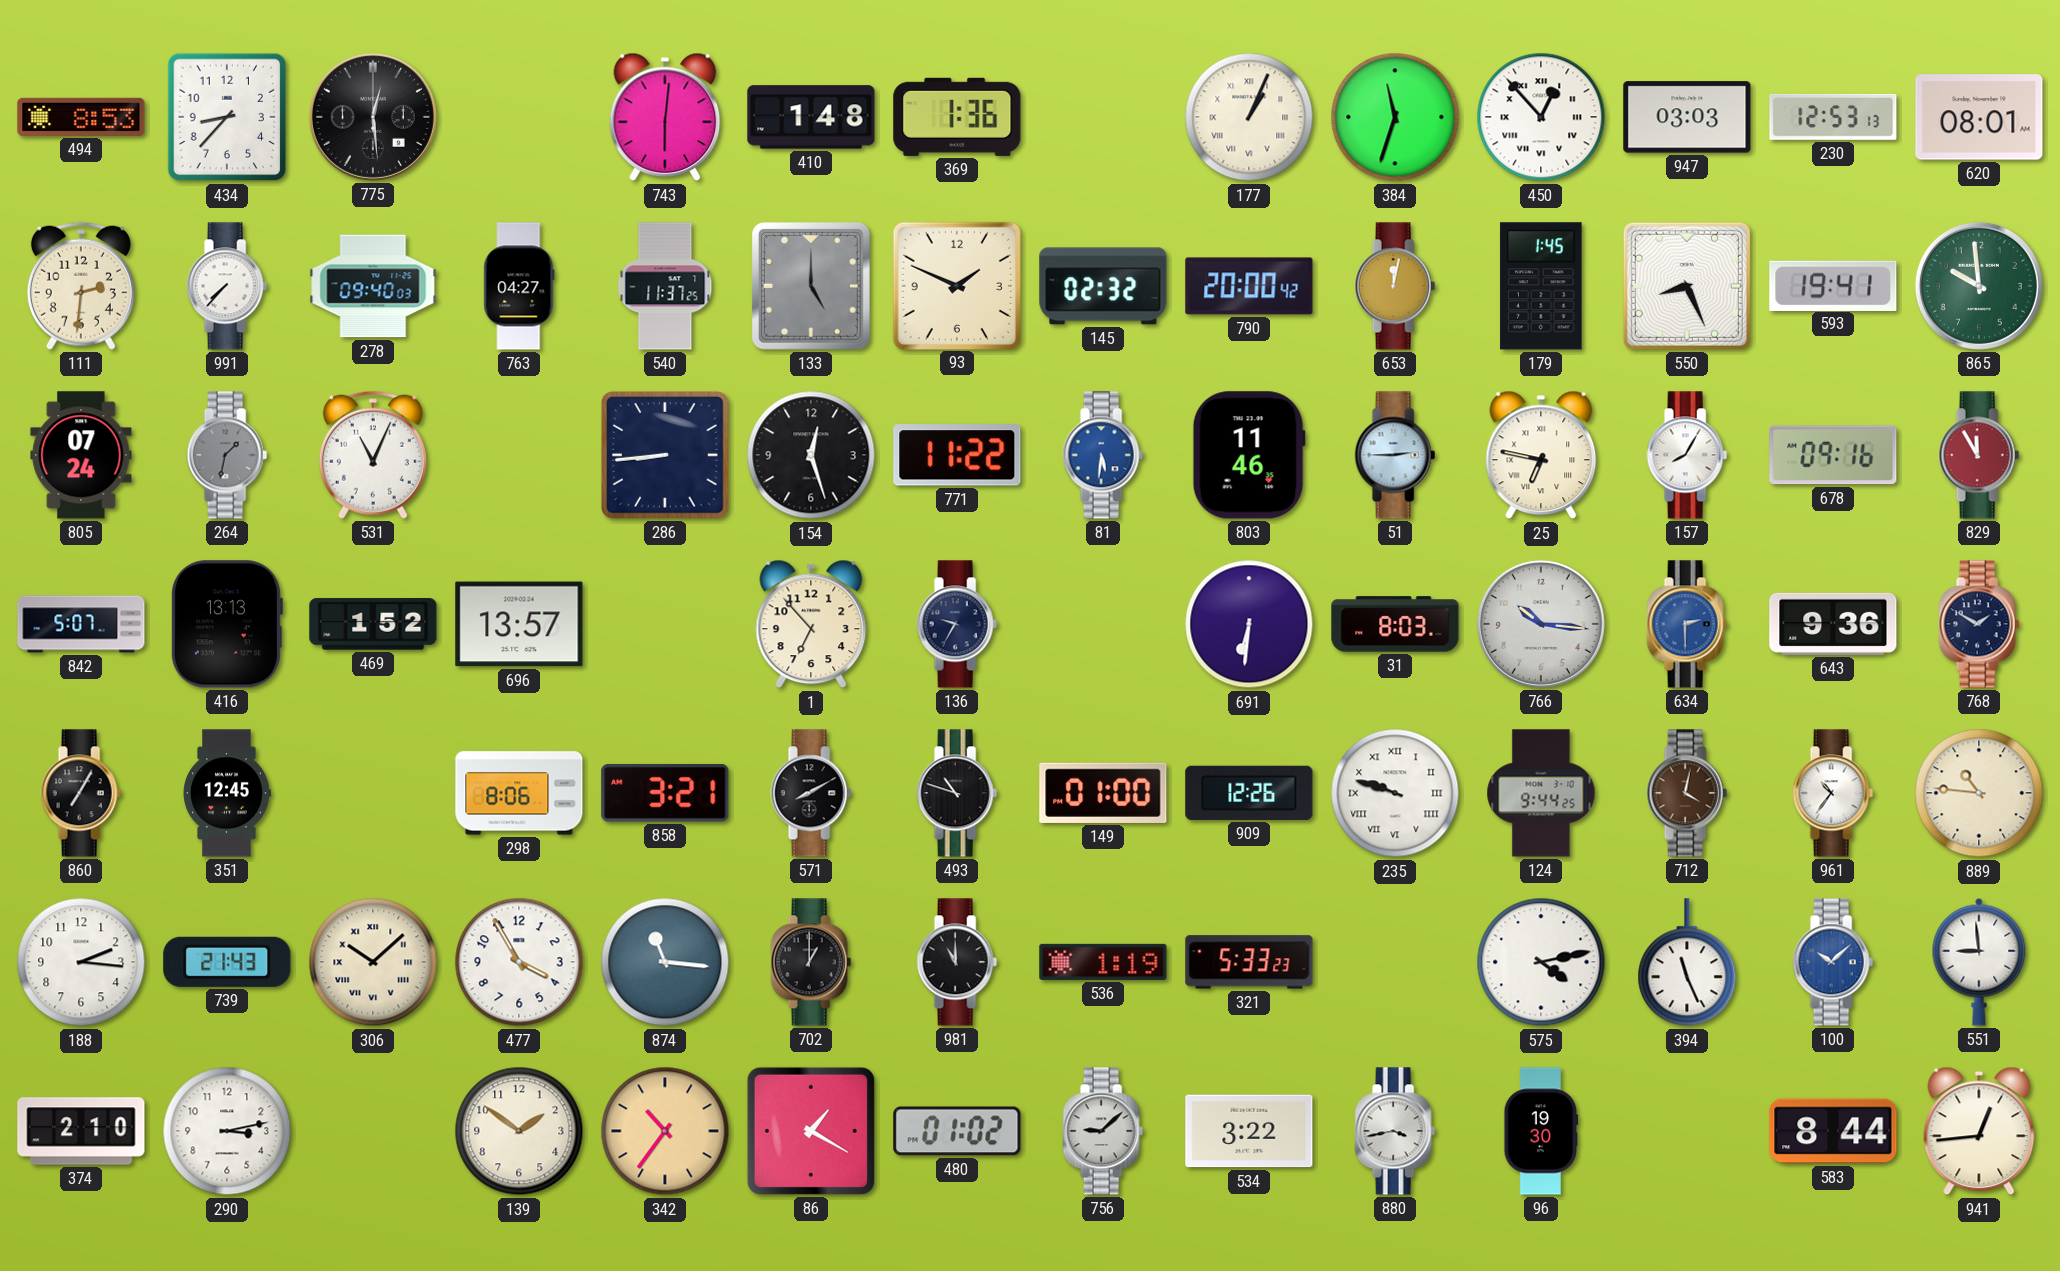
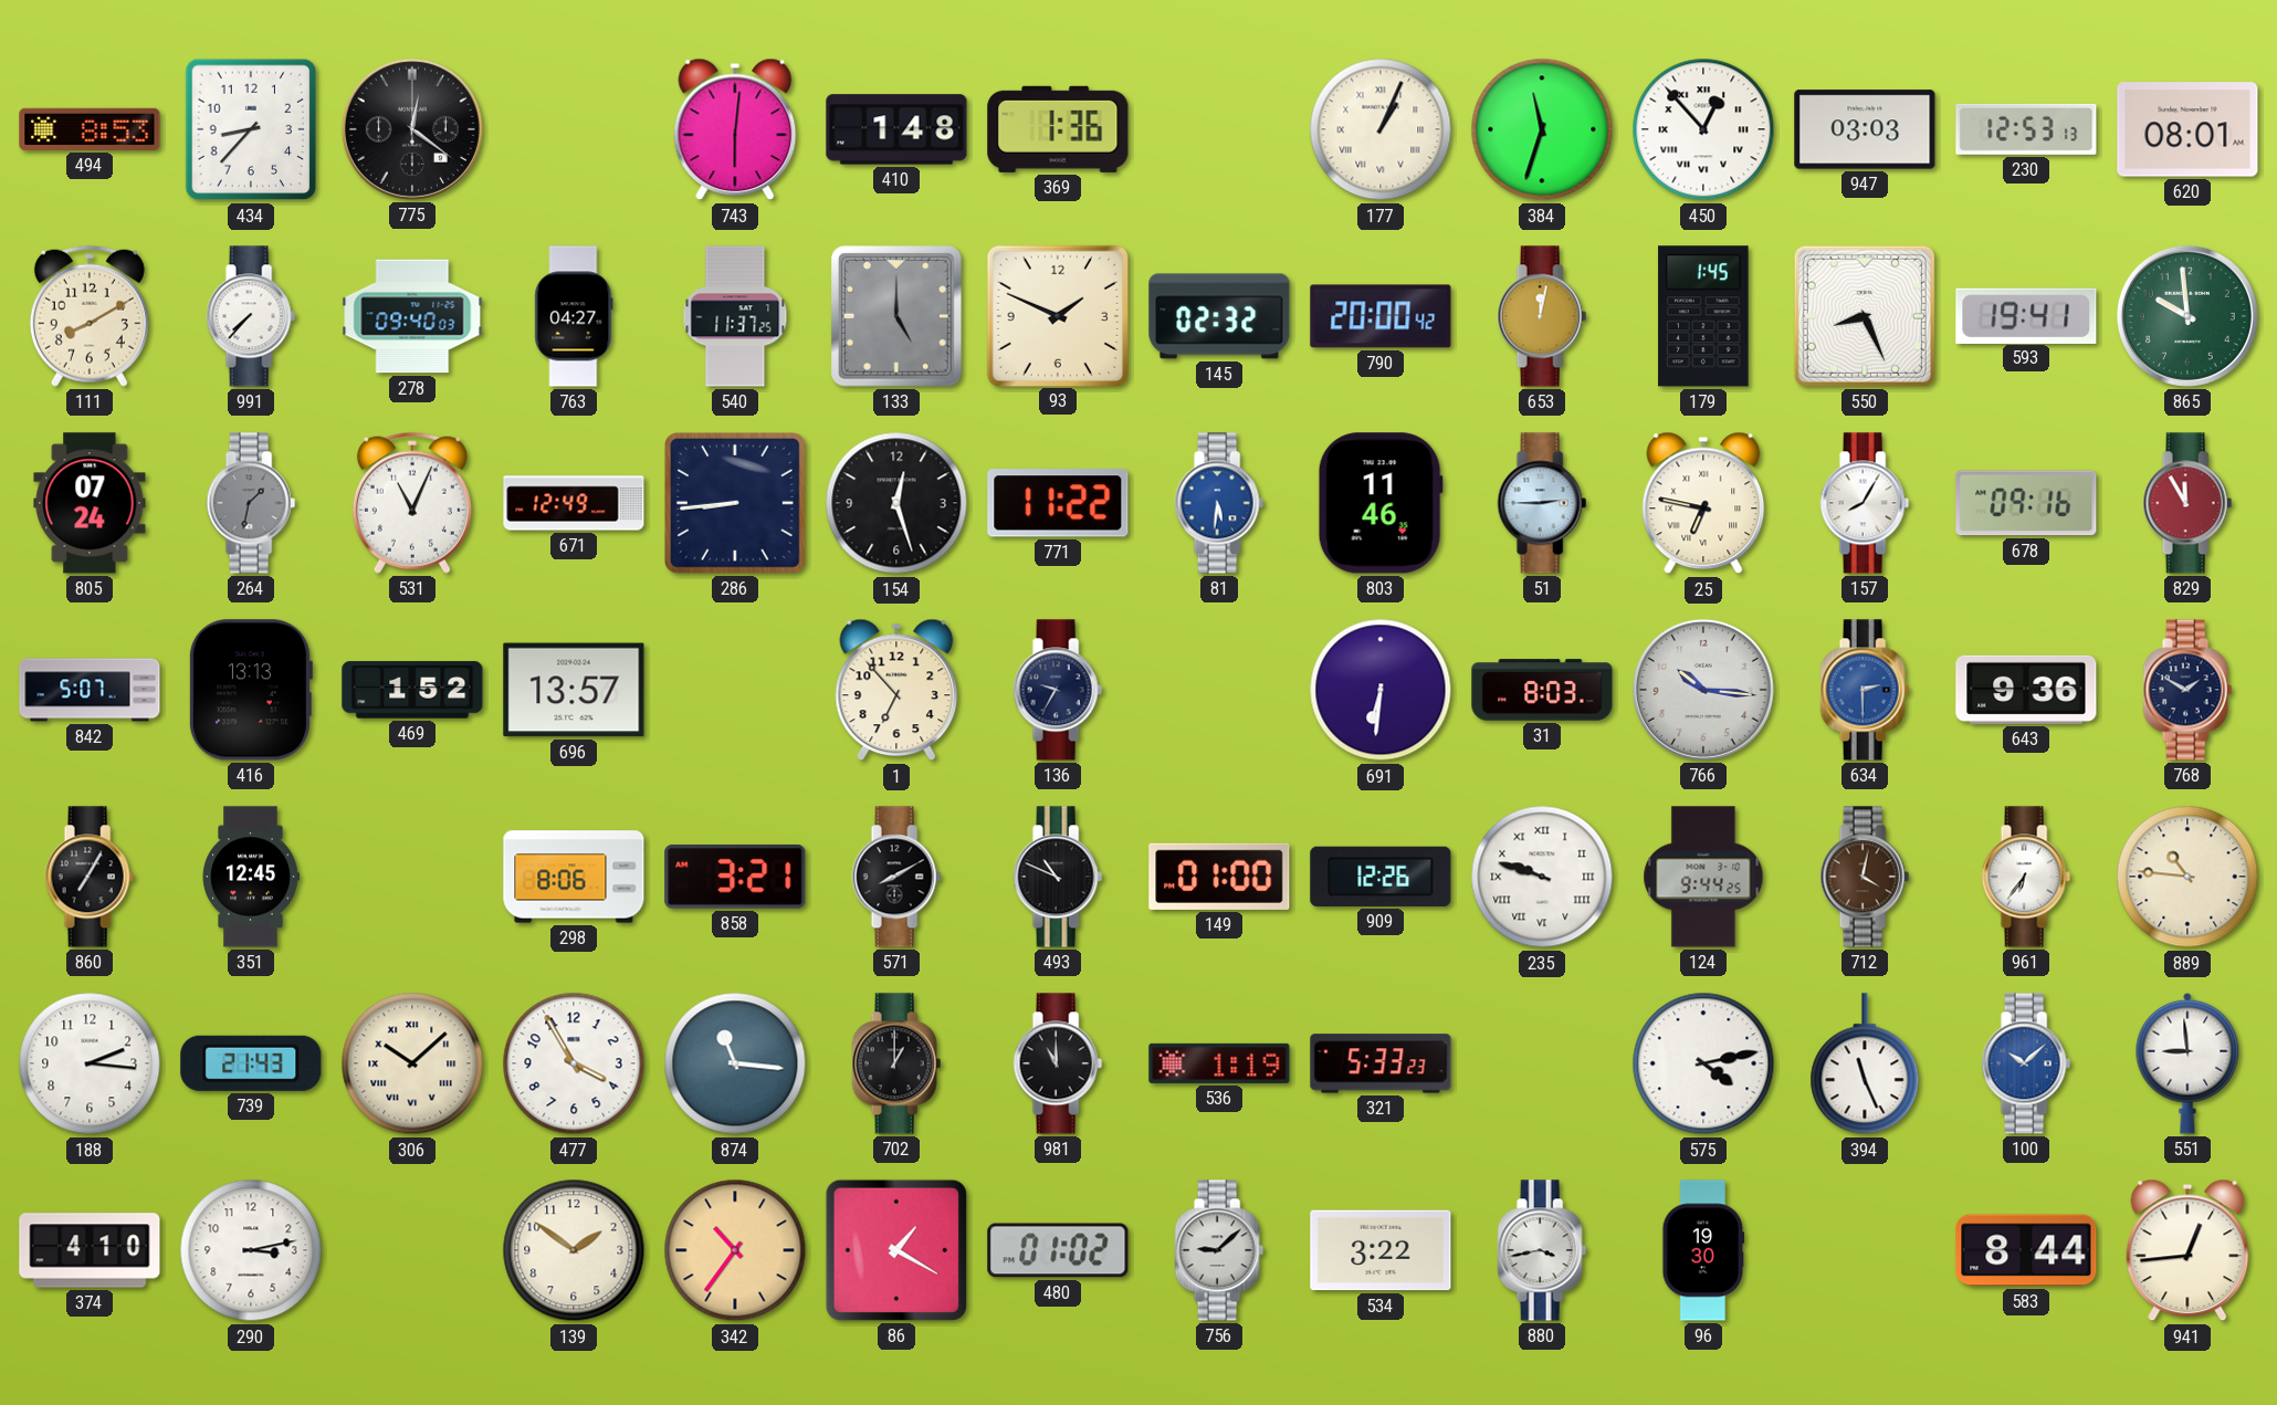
775: 12:29 -> 12:21
111: 2:31 -> 8:10
671: none -> 12:49
493: 10:48 -> 10:49
961: 10:36 -> 6:36
374: 2:10 -> 4:10
